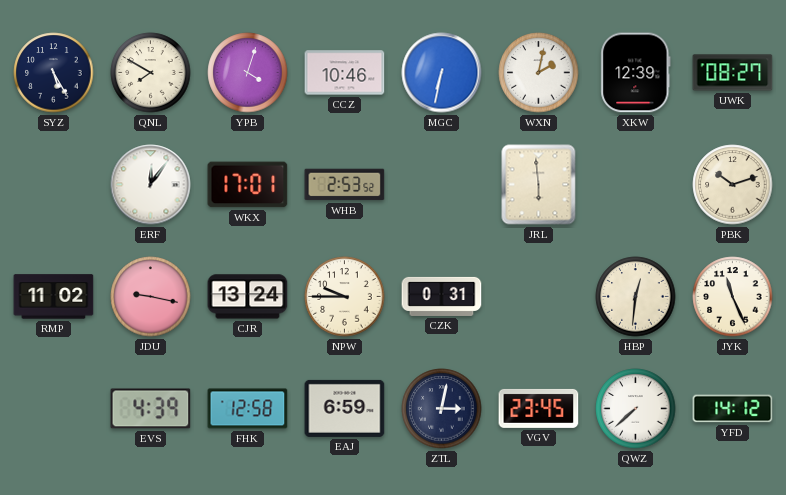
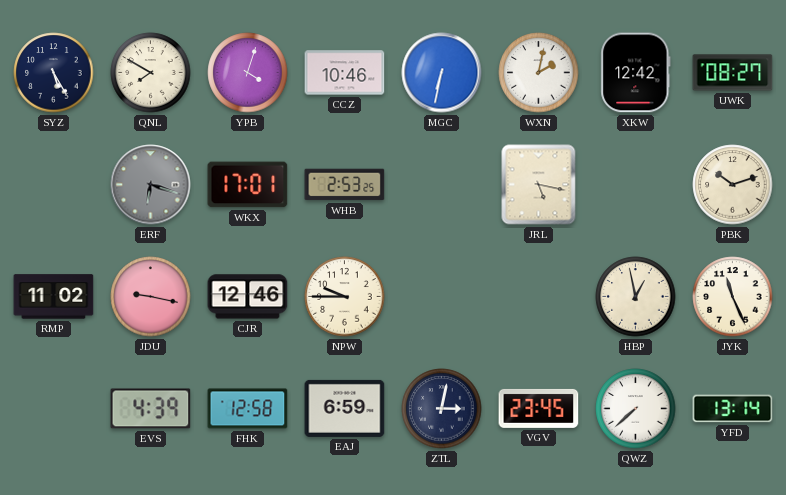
XKW: 12:39 -> 12:42
ERF: 12:06 -> 6:18
ERF dial: white -> grey
WHB: 2:53:52 -> 2:53:25
JRL: 5:59 -> 5:17
CJR: 13:24 -> 12:46
CZK: 0:31 -> none
HBP: 12:31 -> 12:58
YFD: 14:12 -> 13:14
